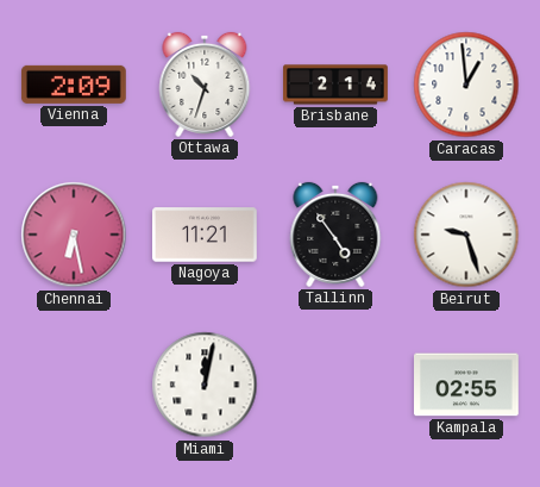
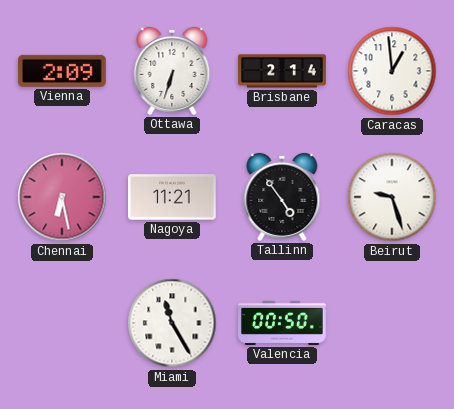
Ottawa: 10:33 -> 6:33
Miami: 12:02 -> 11:25
Valencia: none -> 00:50
Kampala: 02:55 -> none
